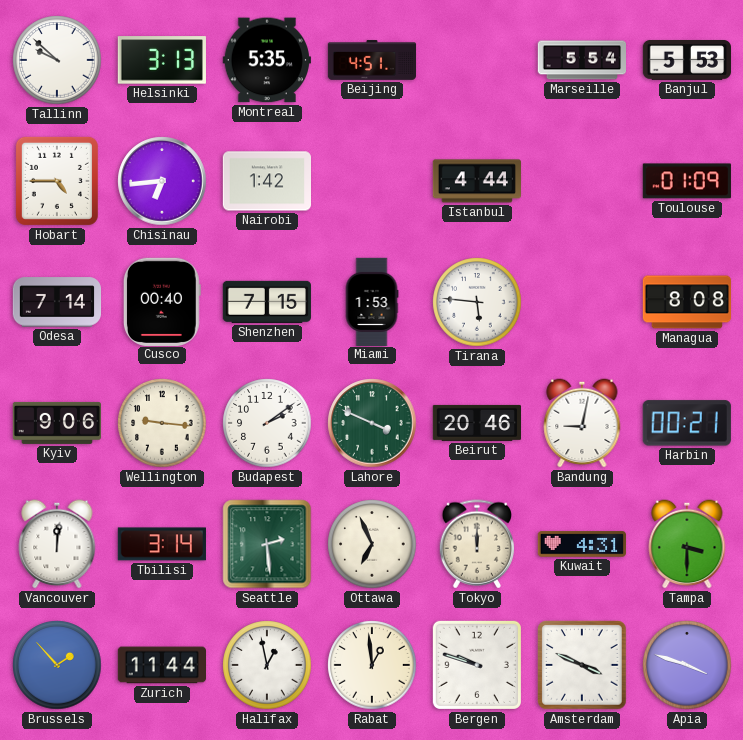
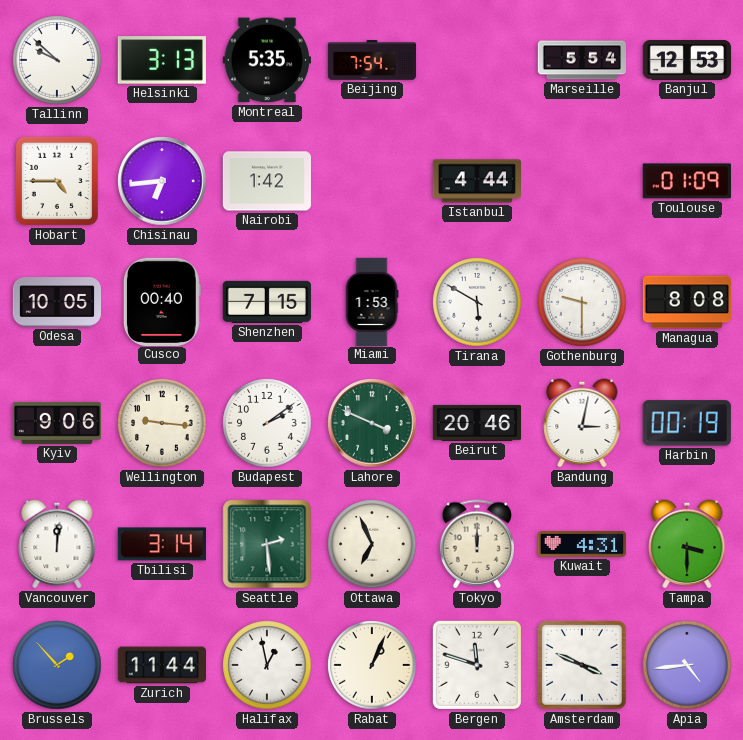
Beijing: 4:51 -> 7:54
Banjul: 5:53 -> 12:53
Odesa: 7:14 -> 10:05
Tirana: 5:46 -> 5:50
Gothenburg: none -> 9:30
Bandung: 9:02 -> 3:02
Harbin: 00:21 -> 00:19
Rabat: 12:59 -> 1:04
Bergen: 9:48 -> 11:48
Apia: 3:48 -> 4:44
